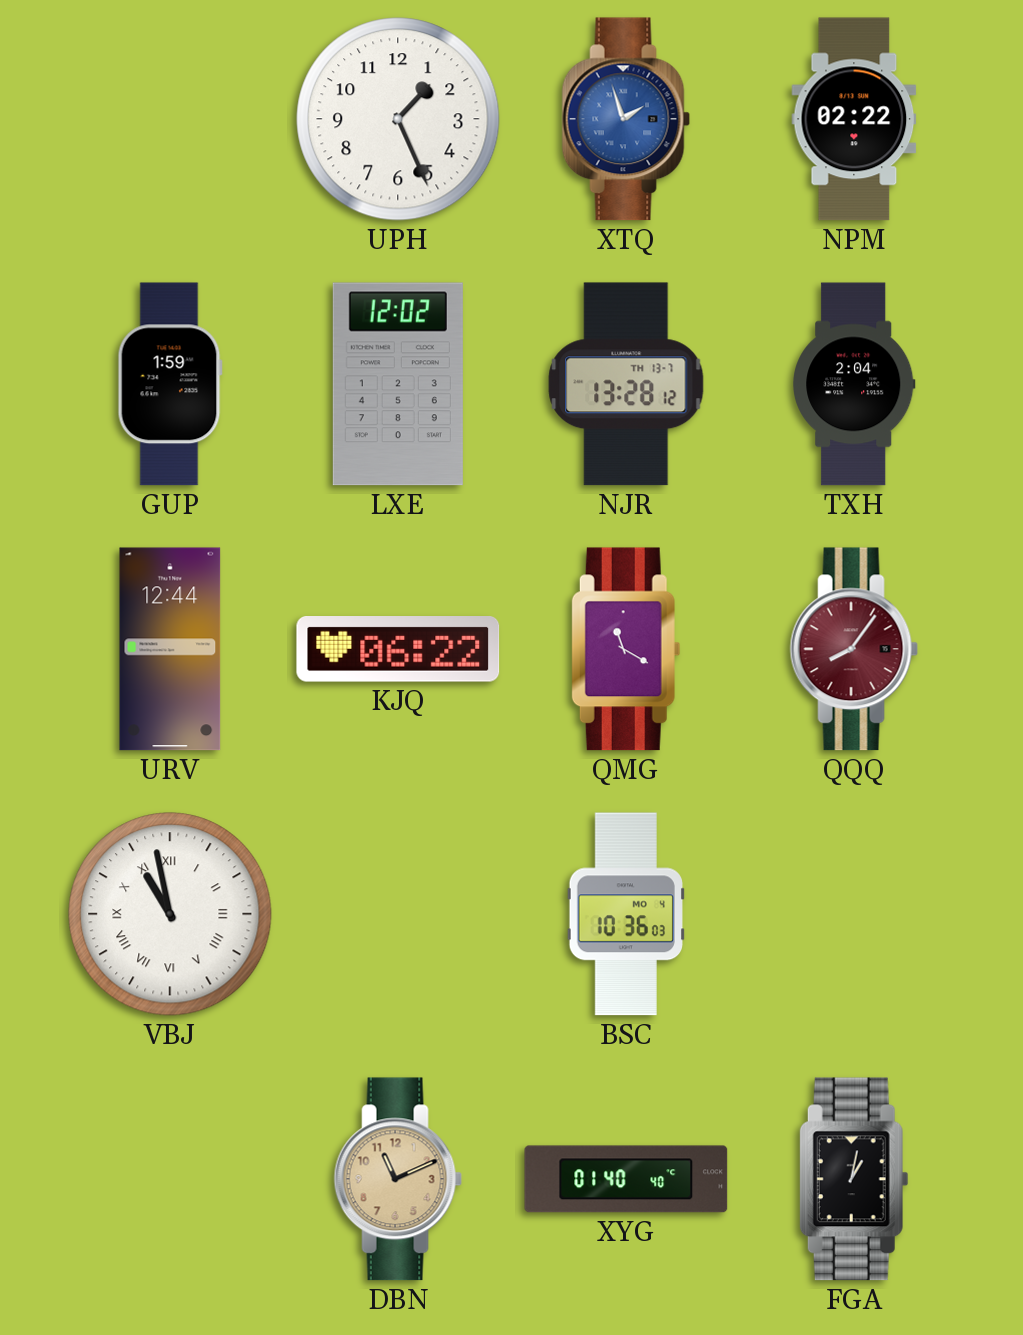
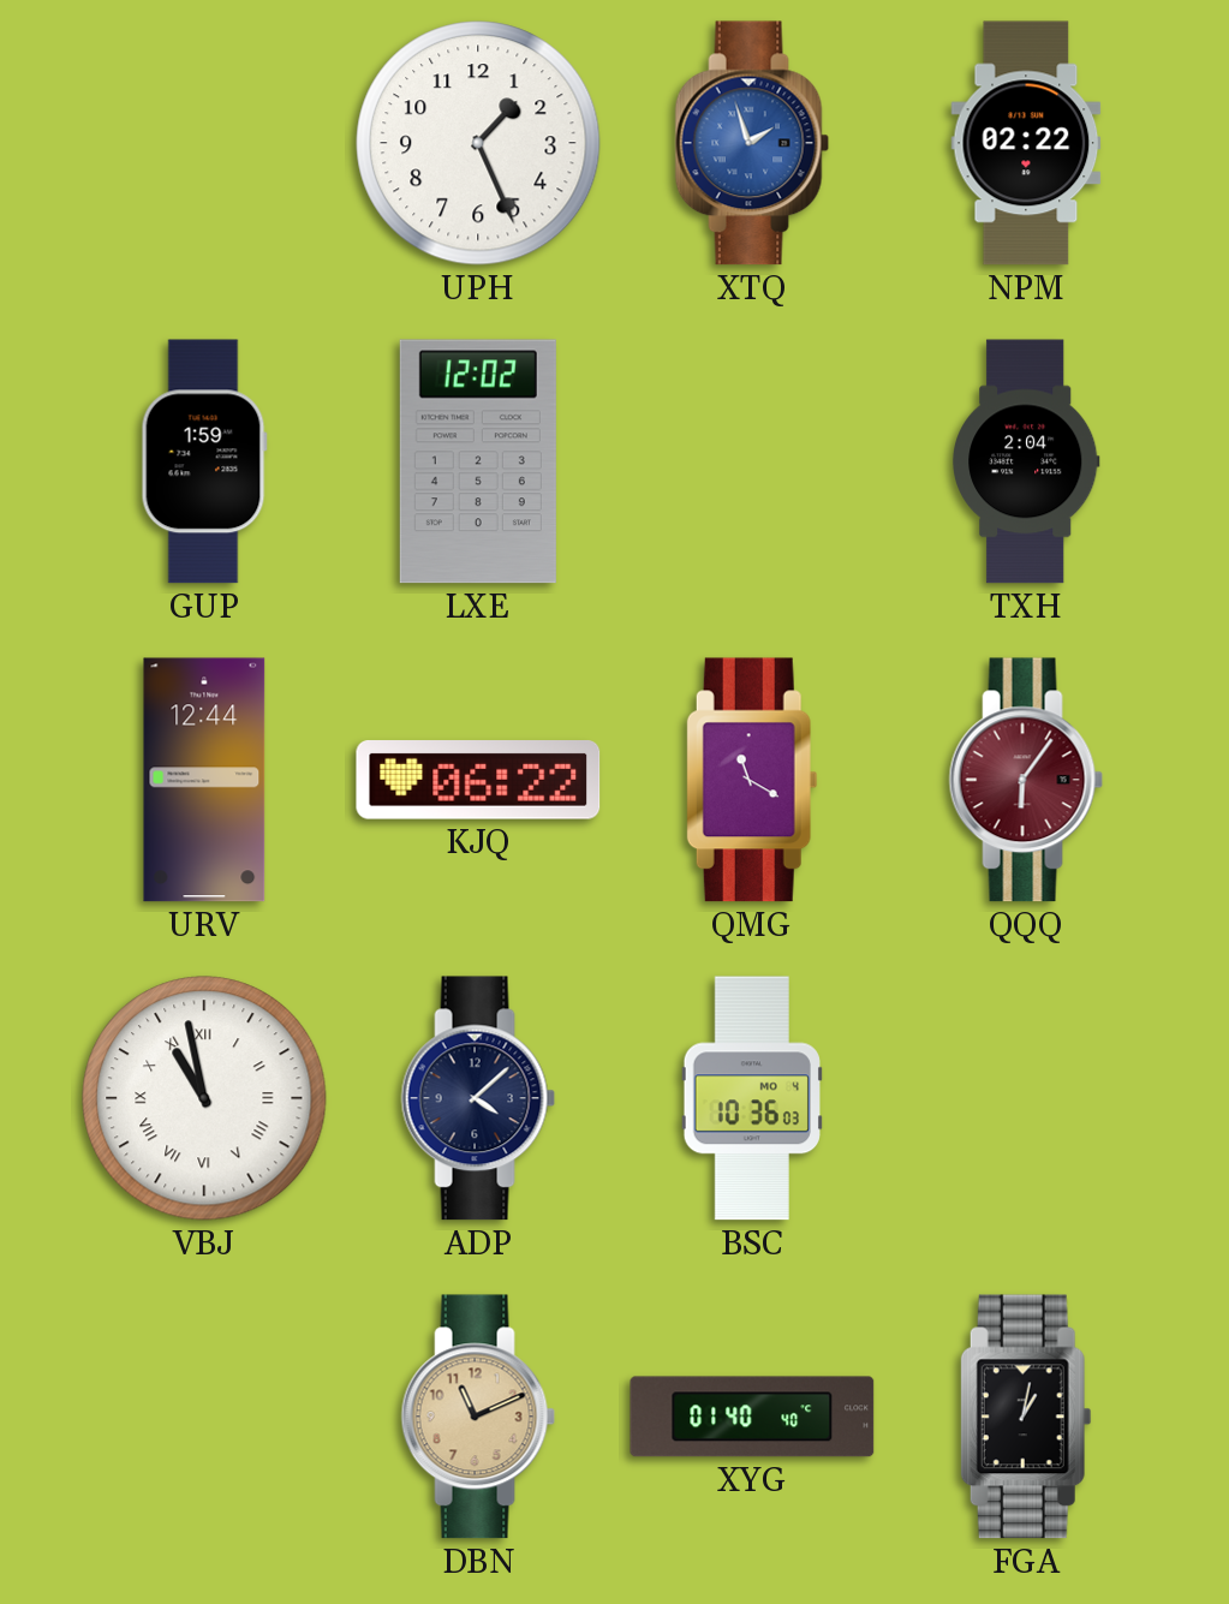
NJR: 13:28 -> none
QQQ: 8:06 -> 6:06
ADP: none -> 4:08
